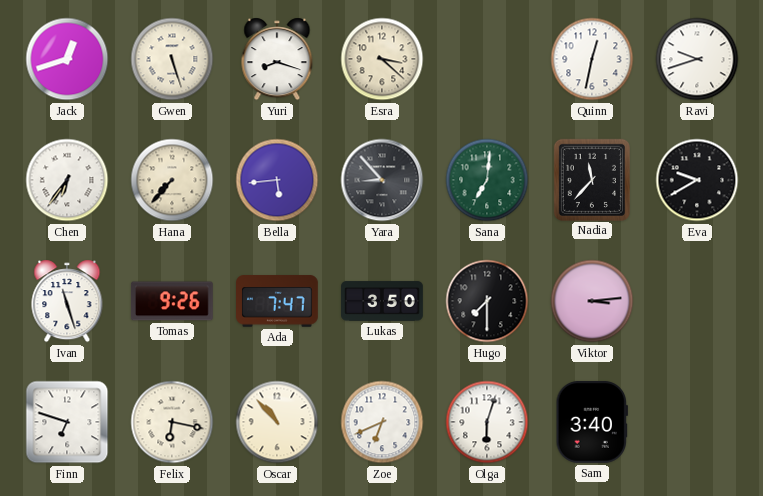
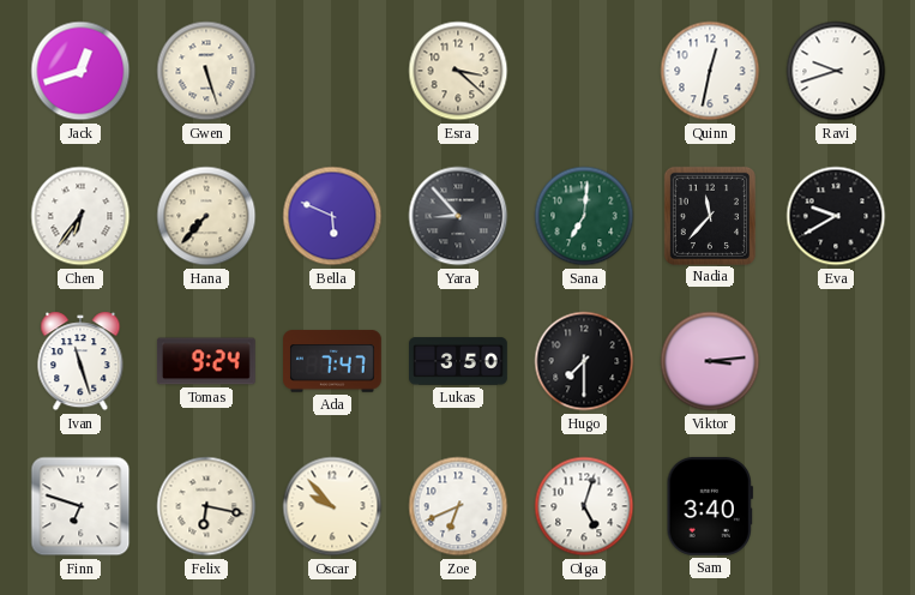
Yuri: 8:18 -> none
Bella: 5:44 -> 5:49
Tomas: 9:26 -> 9:24
Oscar: 10:53 -> 9:53
Olga: 6:03 -> 5:03
